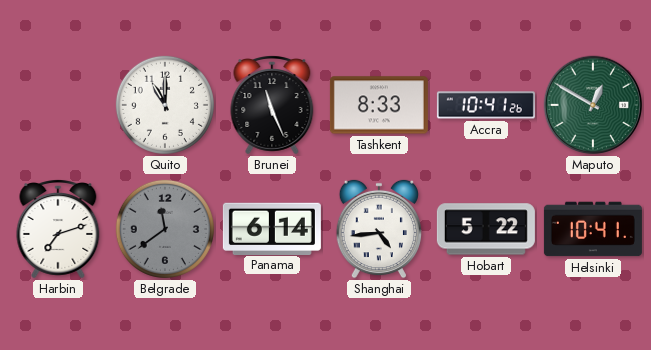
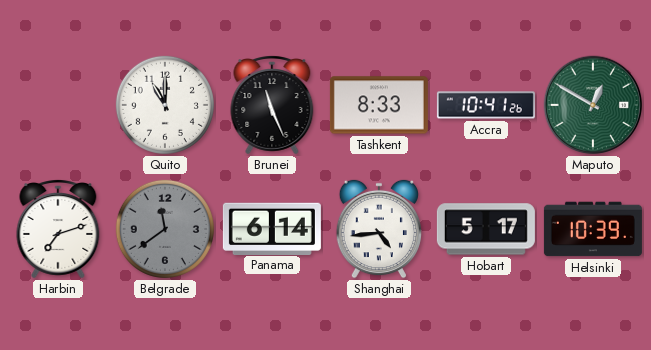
Hobart: 5:22 -> 5:17
Helsinki: 10:41 -> 10:39
